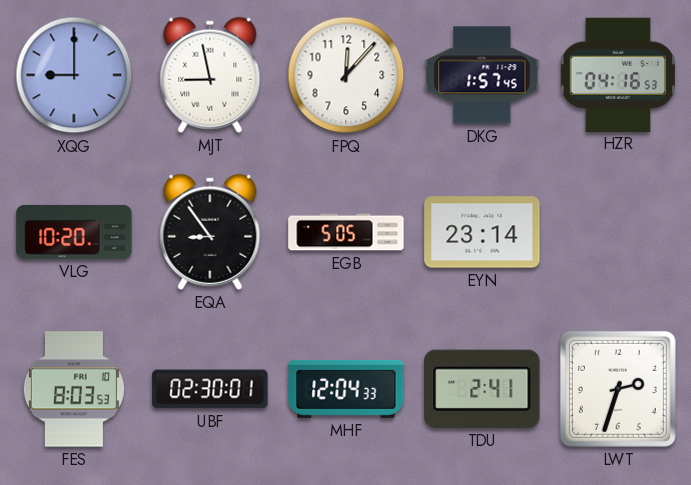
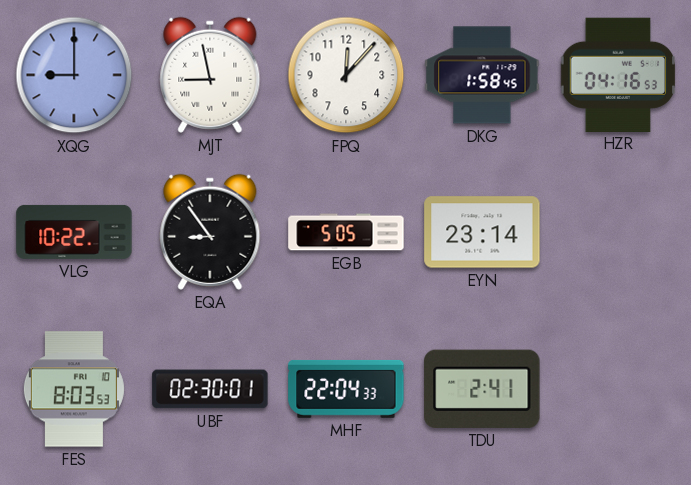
DKG: 1:57 -> 1:58
VLG: 10:20 -> 10:22
MHF: 12:04 -> 22:04
LWT: 2:33 -> none
